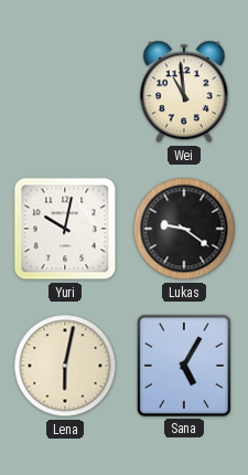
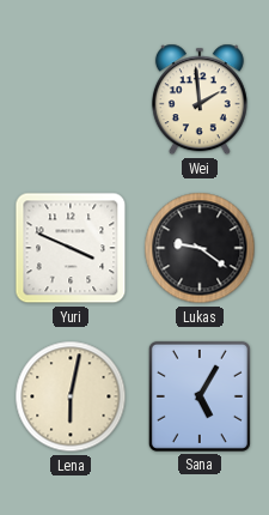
Wei: 10:59 -> 1:59
Yuri: 10:02 -> 3:49
